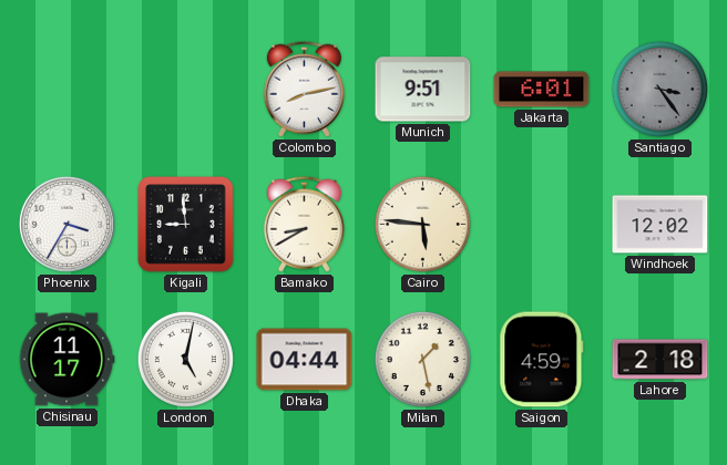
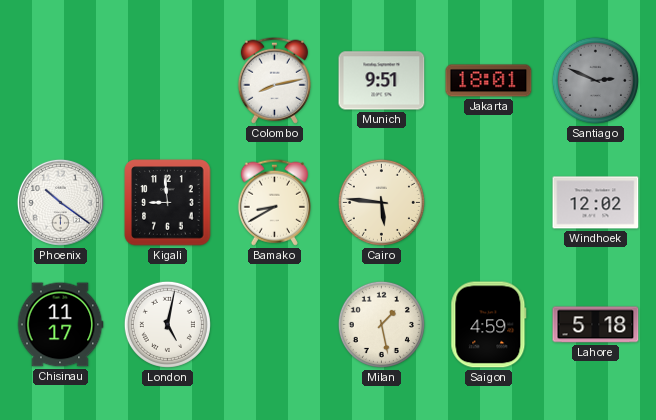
Jakarta: 6:01 -> 18:01
Santiago: 3:24 -> 2:49
Phoenix: 3:35 -> 10:21
Dhaka: 04:44 -> none
Lahore: 2:18 -> 5:18
